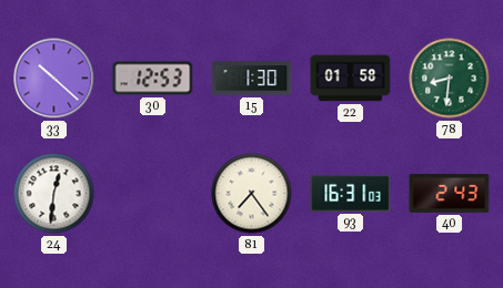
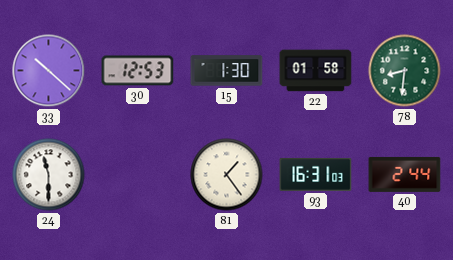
24: 12:31 -> 11:30
81: 7:24 -> 1:24
40: 2:43 -> 2:44
